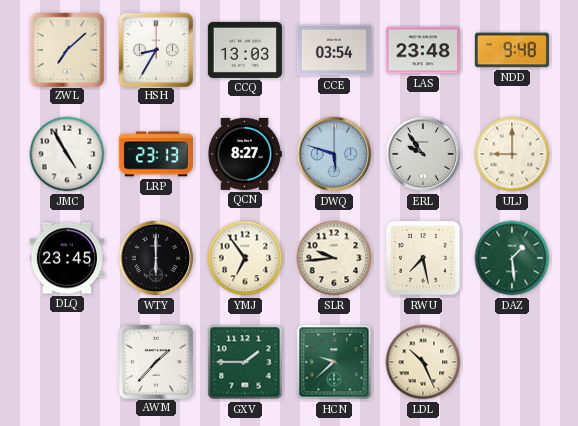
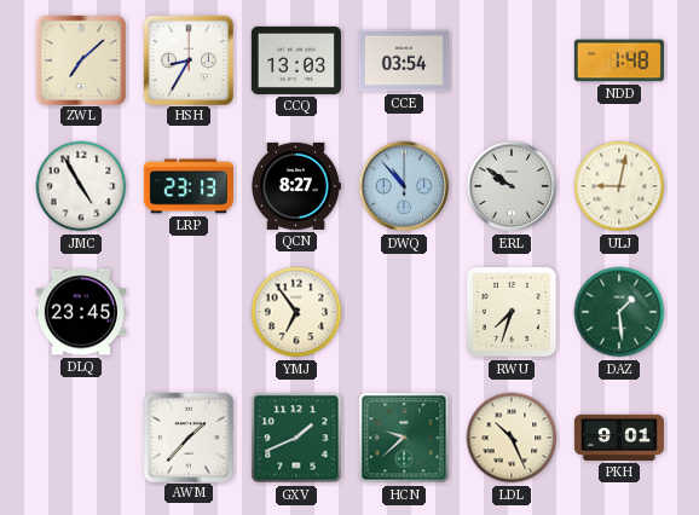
LAS: 23:48 -> none
NDD: 9:48 -> 1:48
DWQ: 5:48 -> 10:53
ERL: 9:54 -> 9:51
ULJ: 9:00 -> 9:02
WTY: 6:00 -> none
SLR: 9:44 -> none
RWU: 7:28 -> 7:33
GXV: 1:45 -> 1:41
PKH: none -> 9:01
